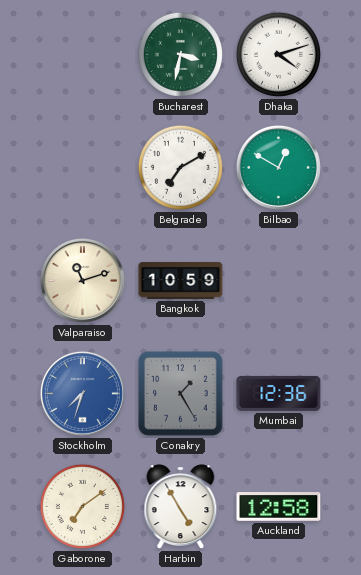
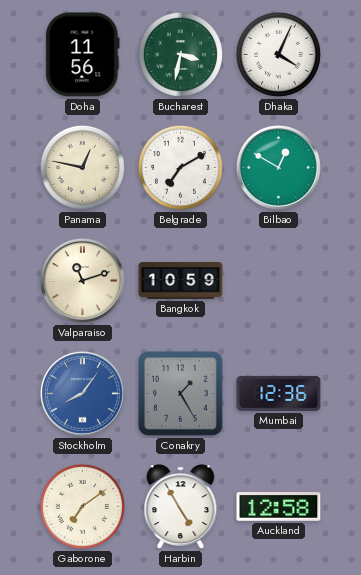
Doha: none -> 11:56
Dhaka: 4:12 -> 4:04
Panama: none -> 12:47
Stockholm: 7:33 -> 8:06
